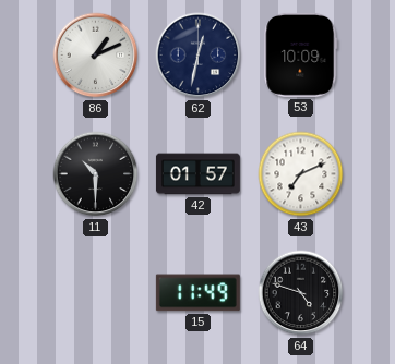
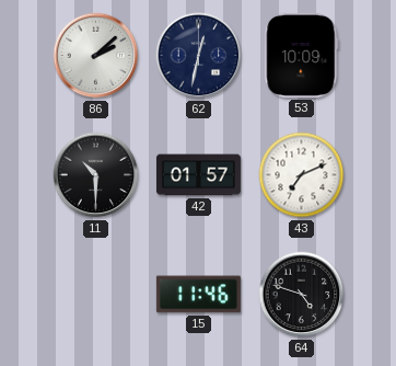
86: 1:11 -> 2:08
15: 11:49 -> 11:46
